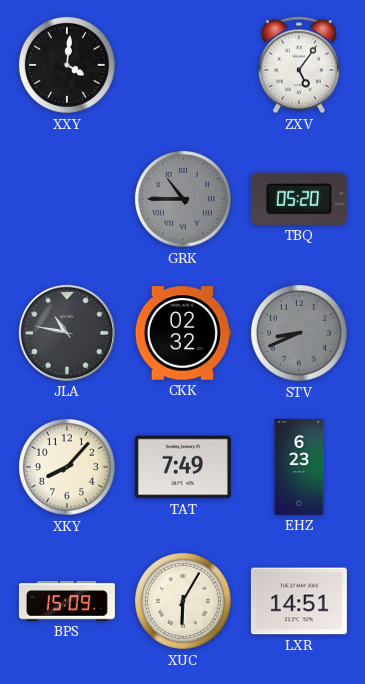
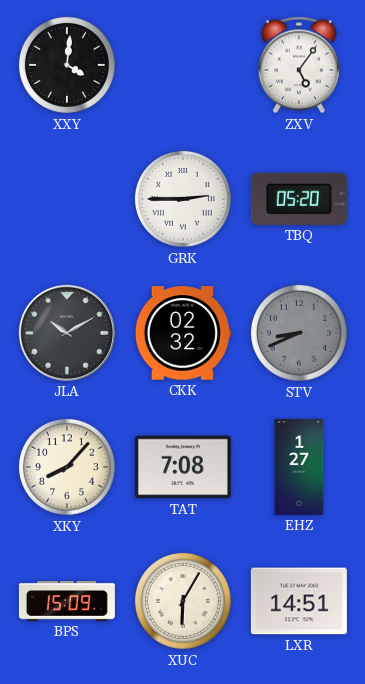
GRK: 10:45 -> 2:45
GRK dial: grey -> white
JLA: 10:47 -> 10:10
TAT: 7:49 -> 7:08
EHZ: 6:23 -> 1:27
